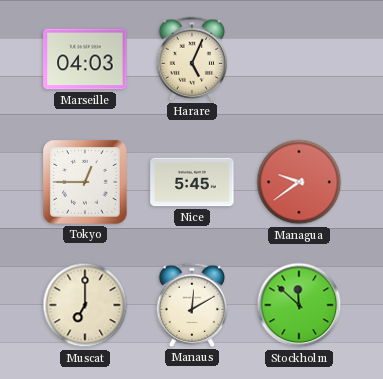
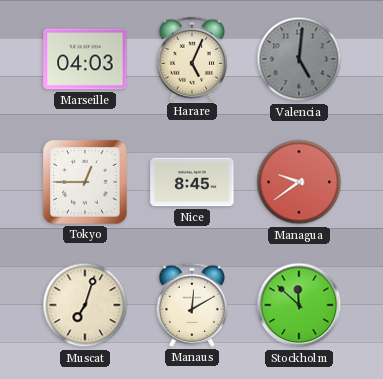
Valencia: none -> 5:01
Nice: 5:45 -> 8:45
Muscat: 7:00 -> 7:03
